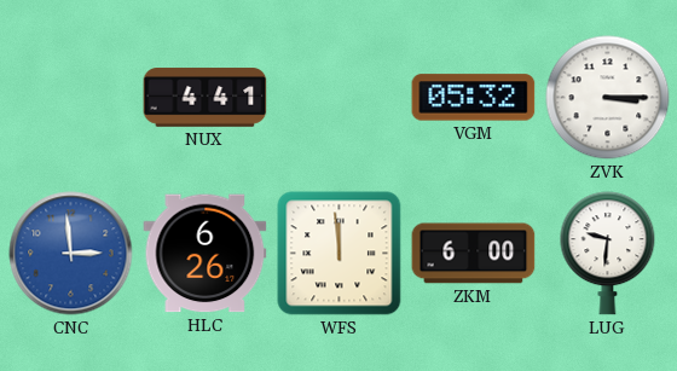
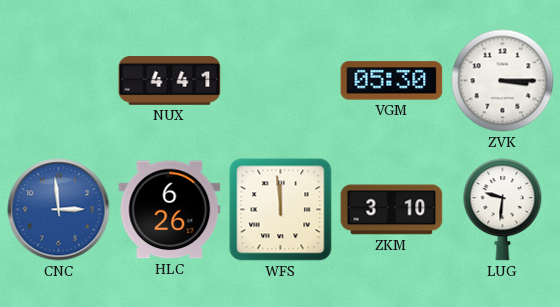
VGM: 05:32 -> 05:30
ZKM: 6:00 -> 3:10
